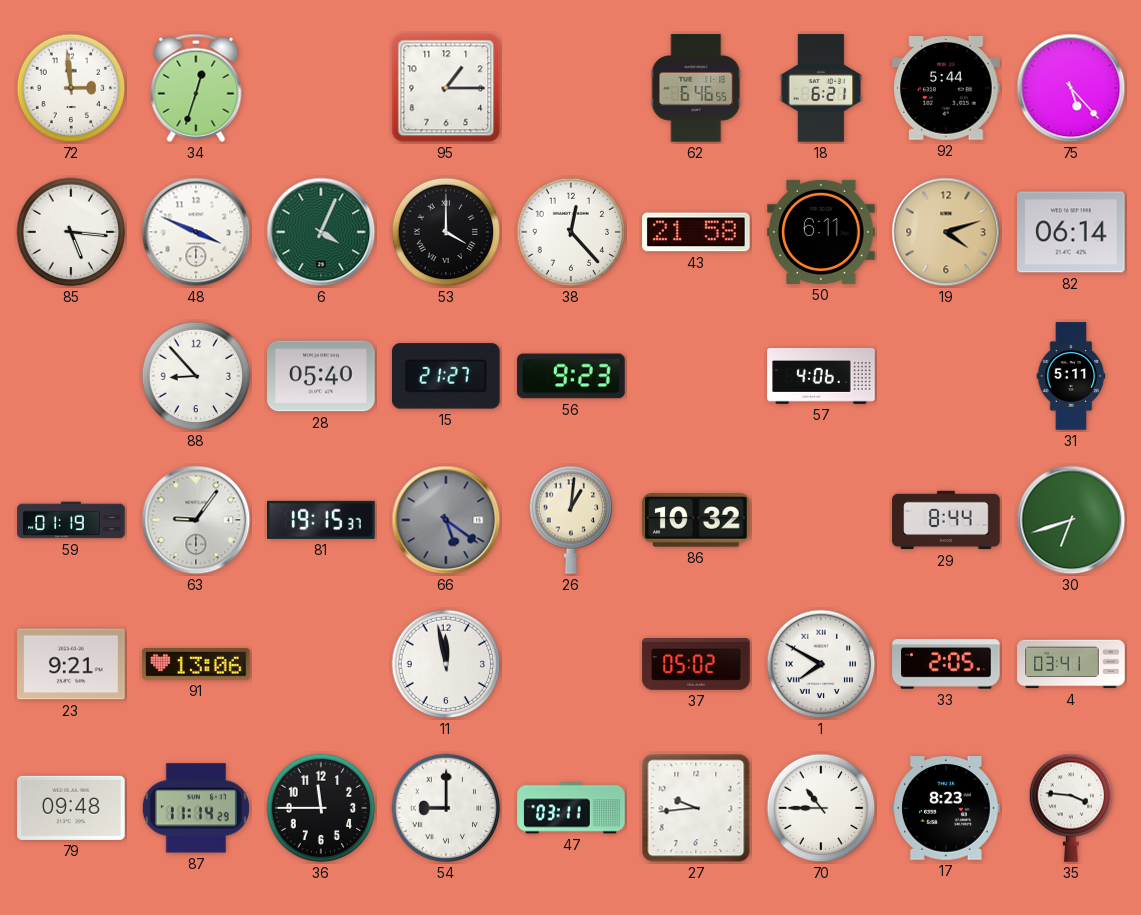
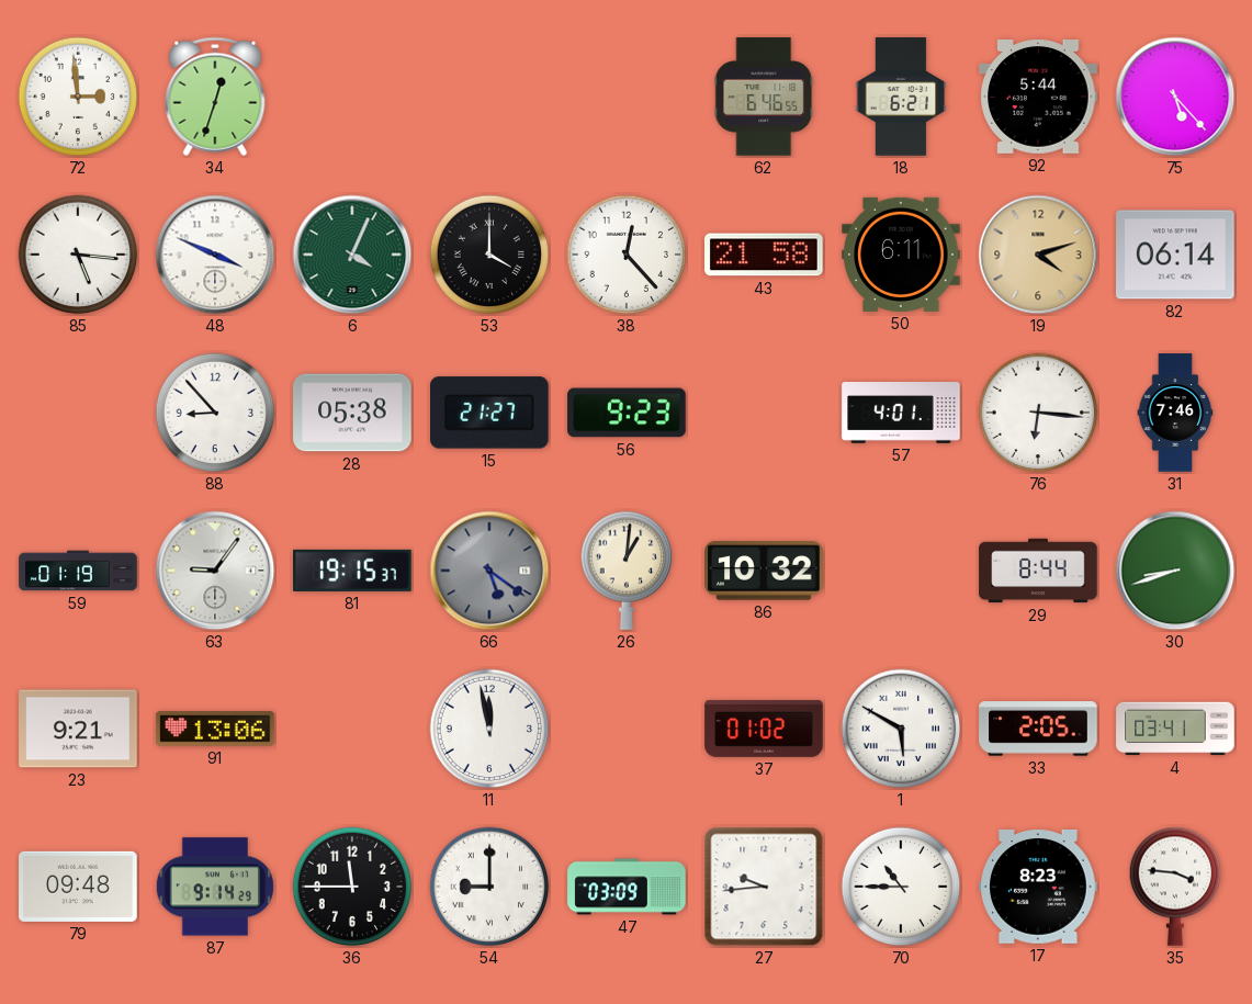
95: 1:15 -> none
28: 05:40 -> 05:38
57: 4:06 -> 4:01
76: none -> 6:16
31: 5:11 -> 7:46
30: 6:42 -> 8:42
37: 05:02 -> 01:02
1: 7:50 -> 5:50
87: 11:14 -> 9:14
47: 03:11 -> 03:09
